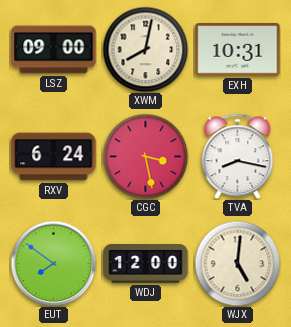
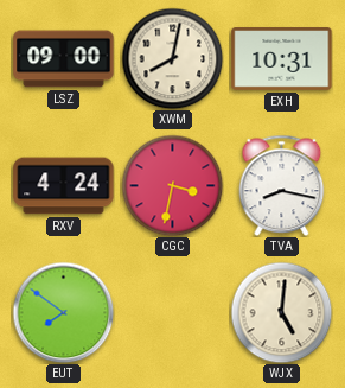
RXV: 6:24 -> 4:24
CGC: 3:28 -> 3:32
WDJ: 12:00 -> none
